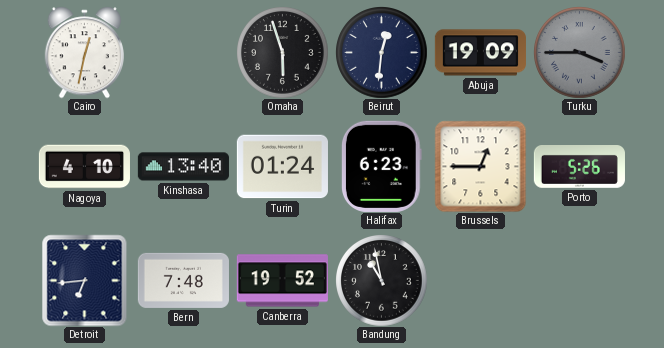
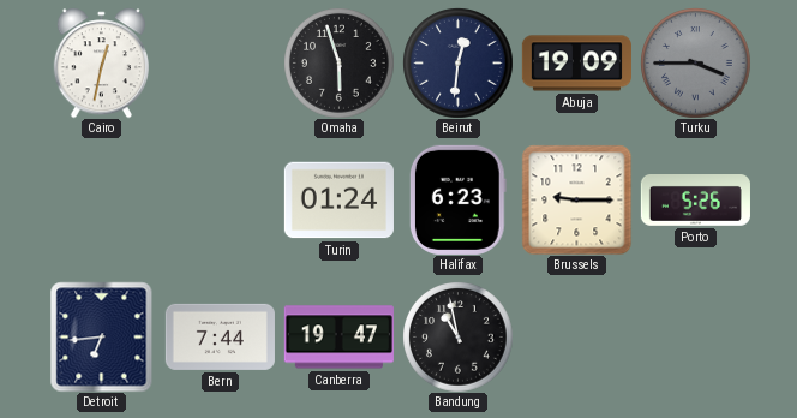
Nagoya: 4:10 -> none
Kinshasa: 13:40 -> none
Brussels: 12:45 -> 9:15
Bern: 7:48 -> 7:44
Canberra: 19:52 -> 19:47
